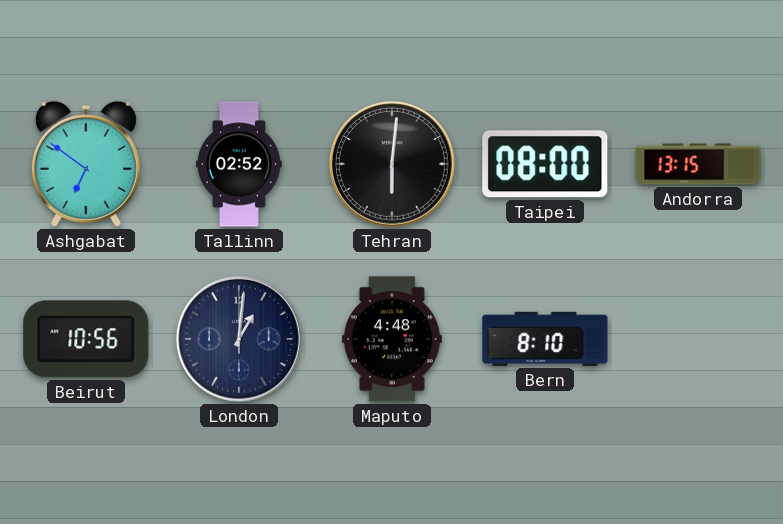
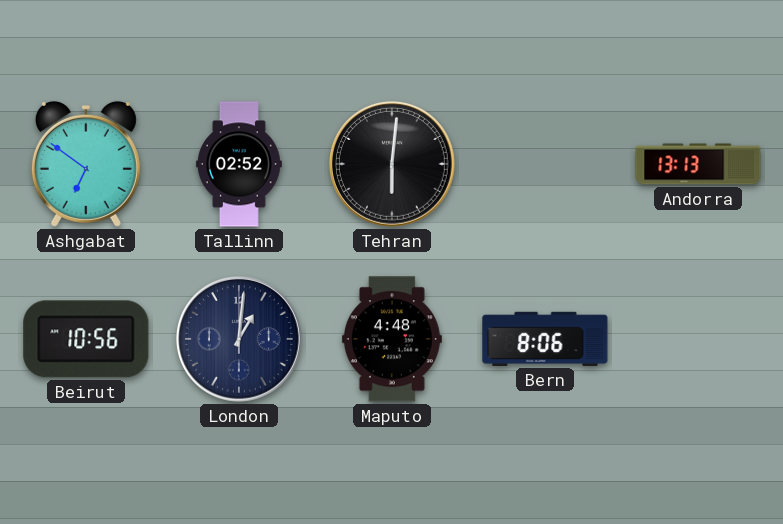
Taipei: 08:00 -> none
Andorra: 13:15 -> 13:13
Bern: 8:10 -> 8:06
